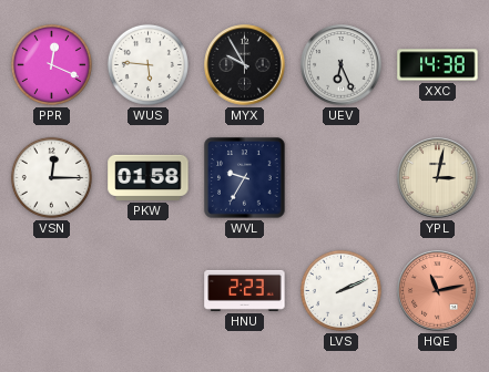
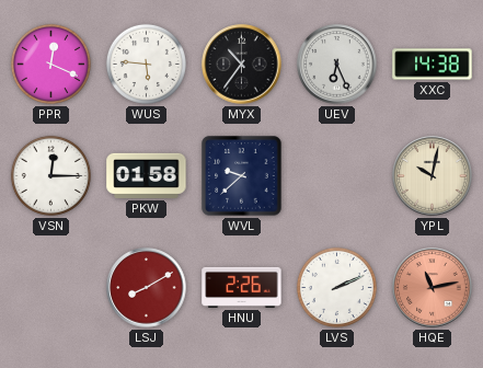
MYX: 9:55 -> 10:36
WVL: 9:35 -> 9:38
YPL: 3:02 -> 10:02
LSJ: none -> 8:10
HNU: 2:23 -> 2:26
